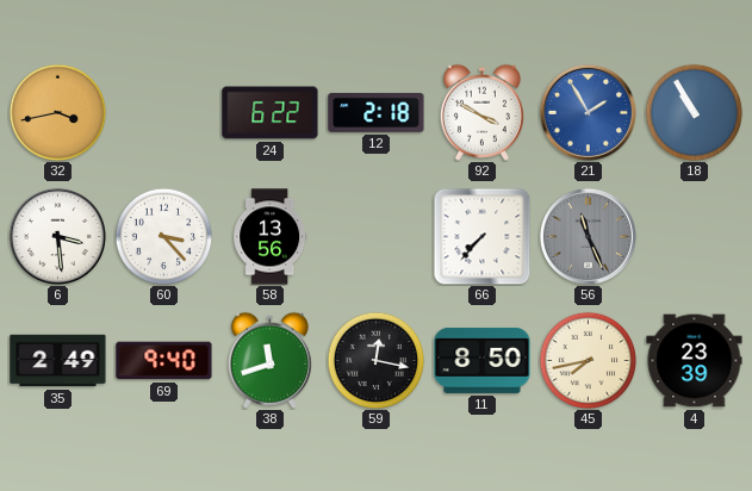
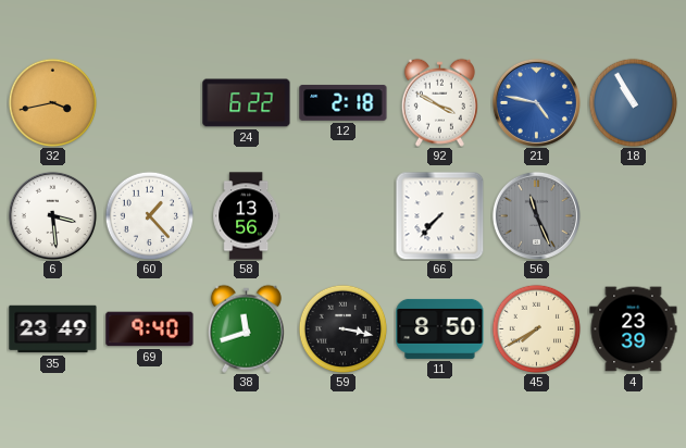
21: 1:55 -> 4:47
60: 3:23 -> 1:23
35: 2:49 -> 23:49
59: 12:17 -> 3:17
45: 7:43 -> 7:40
